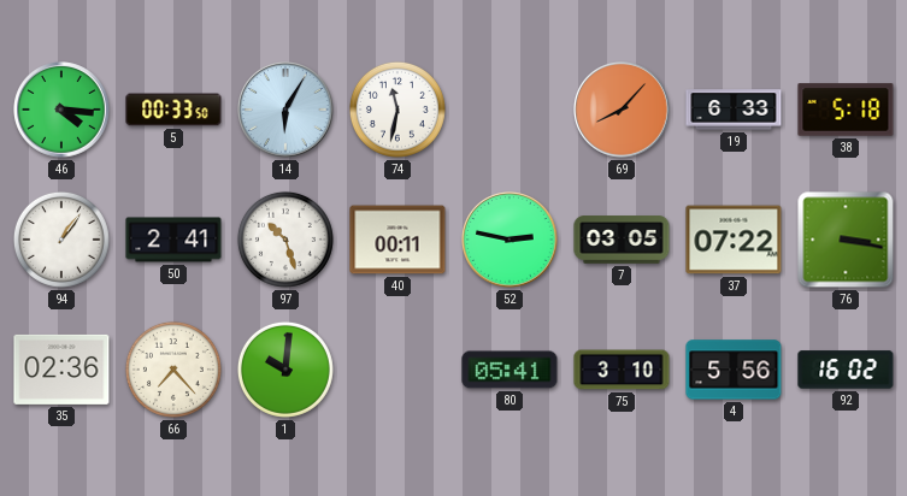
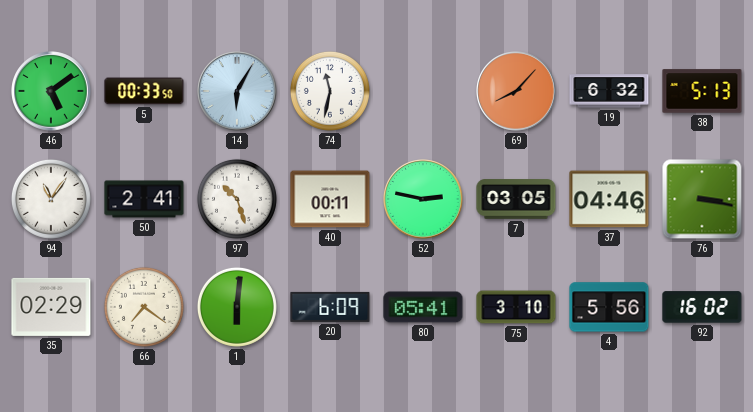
46: 4:16 -> 5:09
19: 6:33 -> 6:32
38: 5:18 -> 5:13
94: 1:06 -> 11:06
37: 07:22 -> 04:46
35: 02:36 -> 02:29
66: 7:23 -> 7:21
1: 10:01 -> 6:01
20: none -> 6:09
